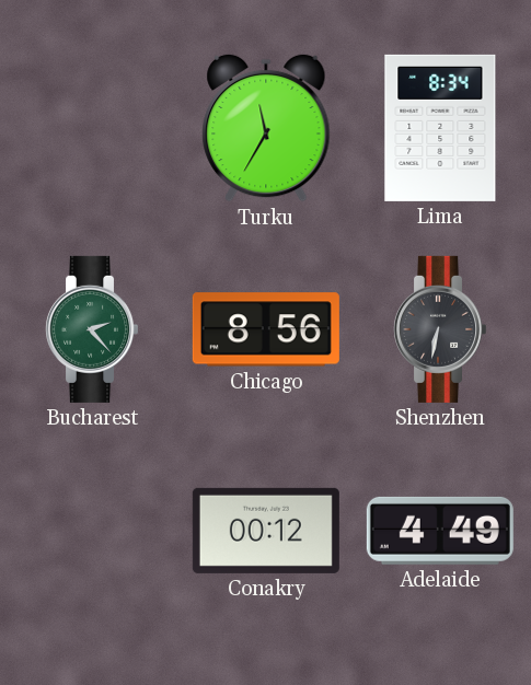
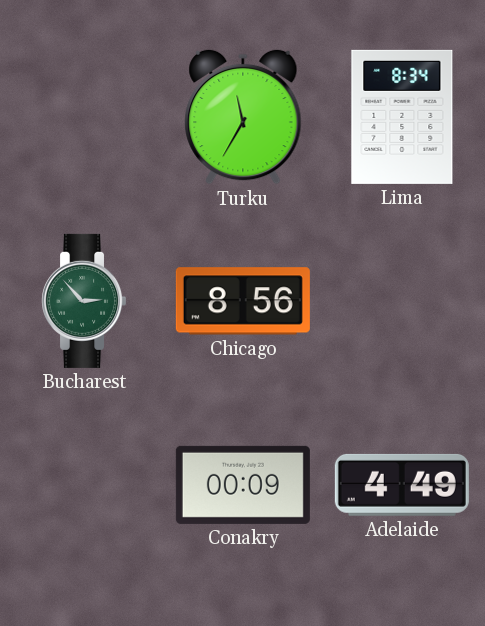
Bucharest: 2:23 -> 2:53
Shenzhen: 6:32 -> none
Conakry: 00:12 -> 00:09
